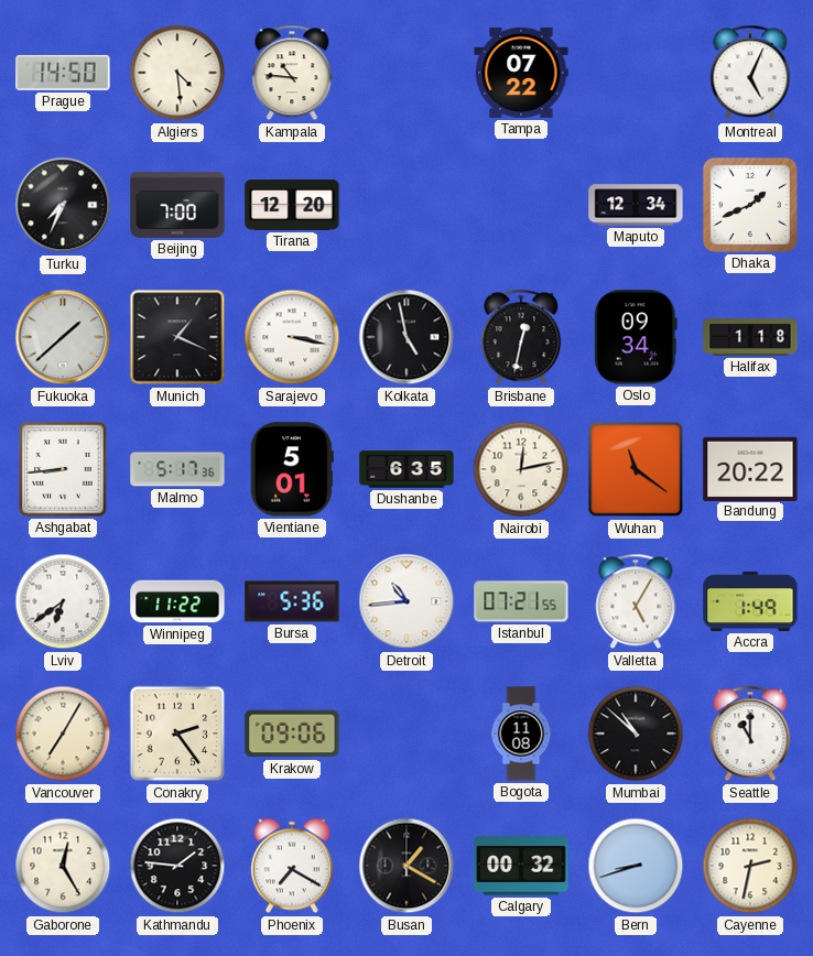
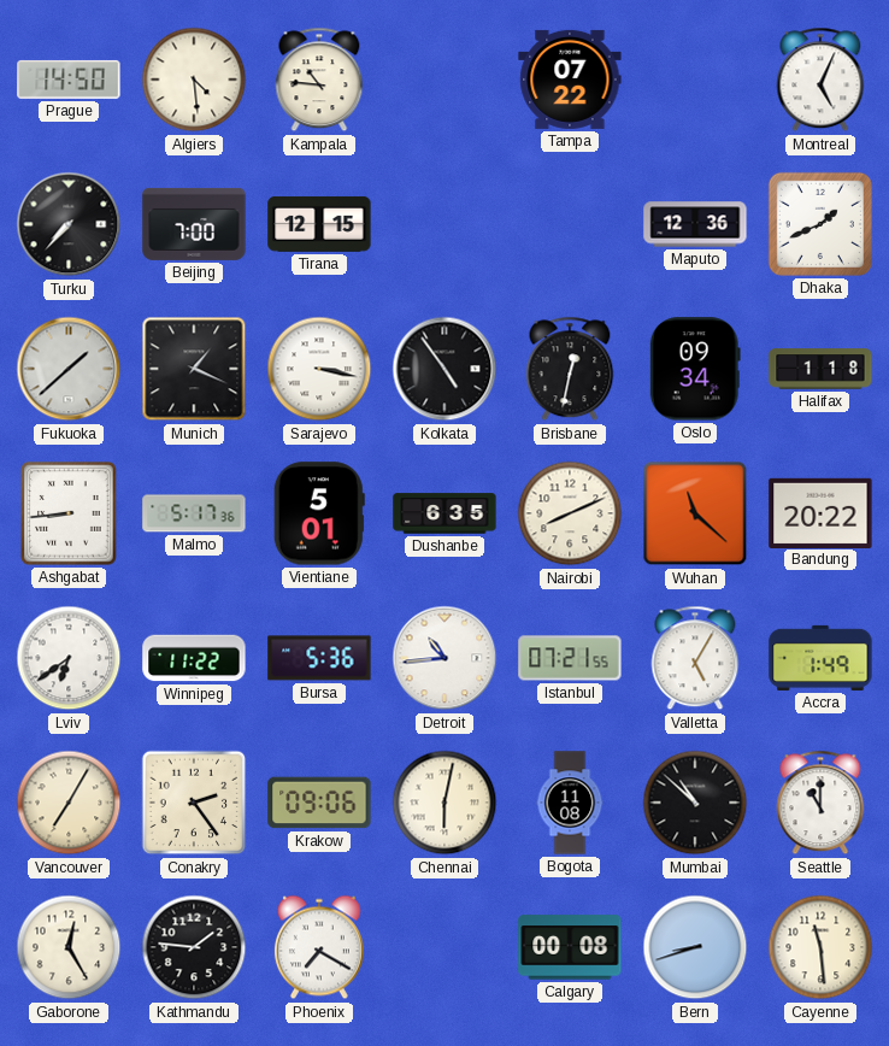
Turku: 7:34 -> 7:37
Tirana: 12:20 -> 12:15
Maputo: 12:34 -> 12:36
Kolkata: 4:58 -> 4:54
Nairobi: 12:13 -> 8:11
Wuhan: 11:21 -> 11:22
Chennai: none -> 6:02
Busan: 1:20 -> none
Calgary: 00:32 -> 00:08
Cayenne: 2:32 -> 11:29
